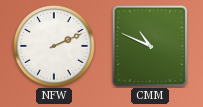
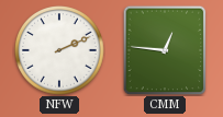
CMM: 10:49 -> 12:46
